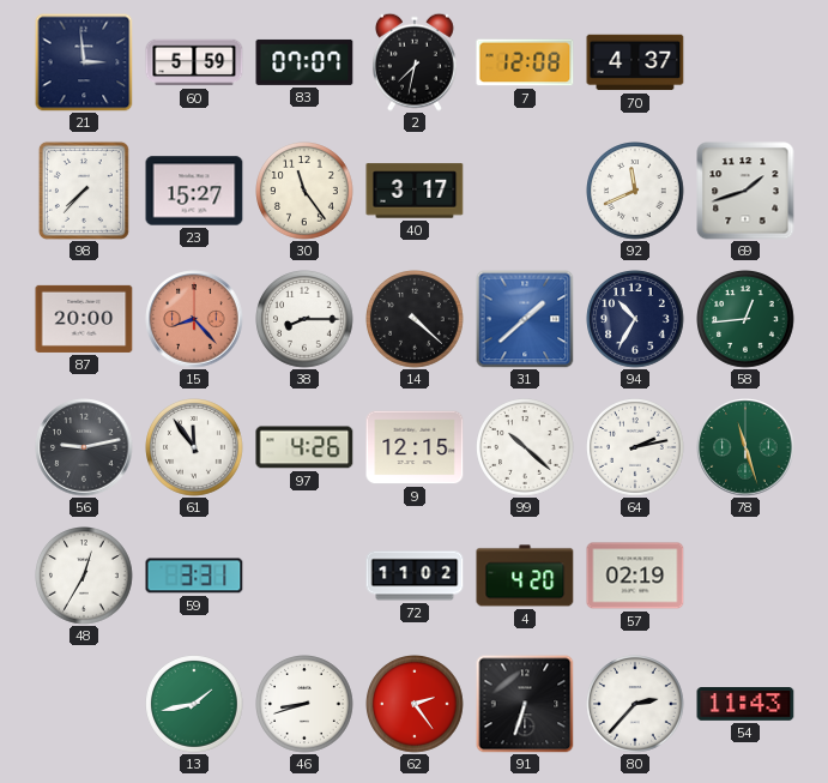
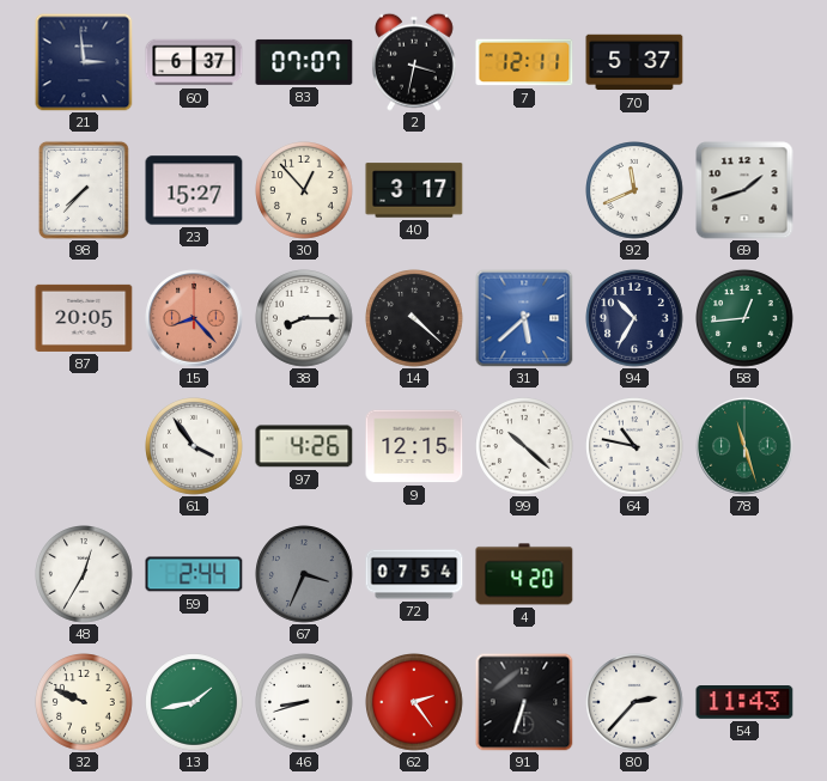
60: 5:59 -> 6:37
2: 7:32 -> 3:32
7: 12:08 -> 12:11
70: 4:37 -> 5:37
30: 11:24 -> 12:53
87: 20:00 -> 20:05
31: 1:38 -> 5:38
56: 9:13 -> none
61: 11:54 -> 3:54
64: 2:13 -> 10:47
59: 3:31 -> 2:44
67: none -> 3:34
72: 11:02 -> 07:54
57: 02:19 -> none
32: none -> 9:49
